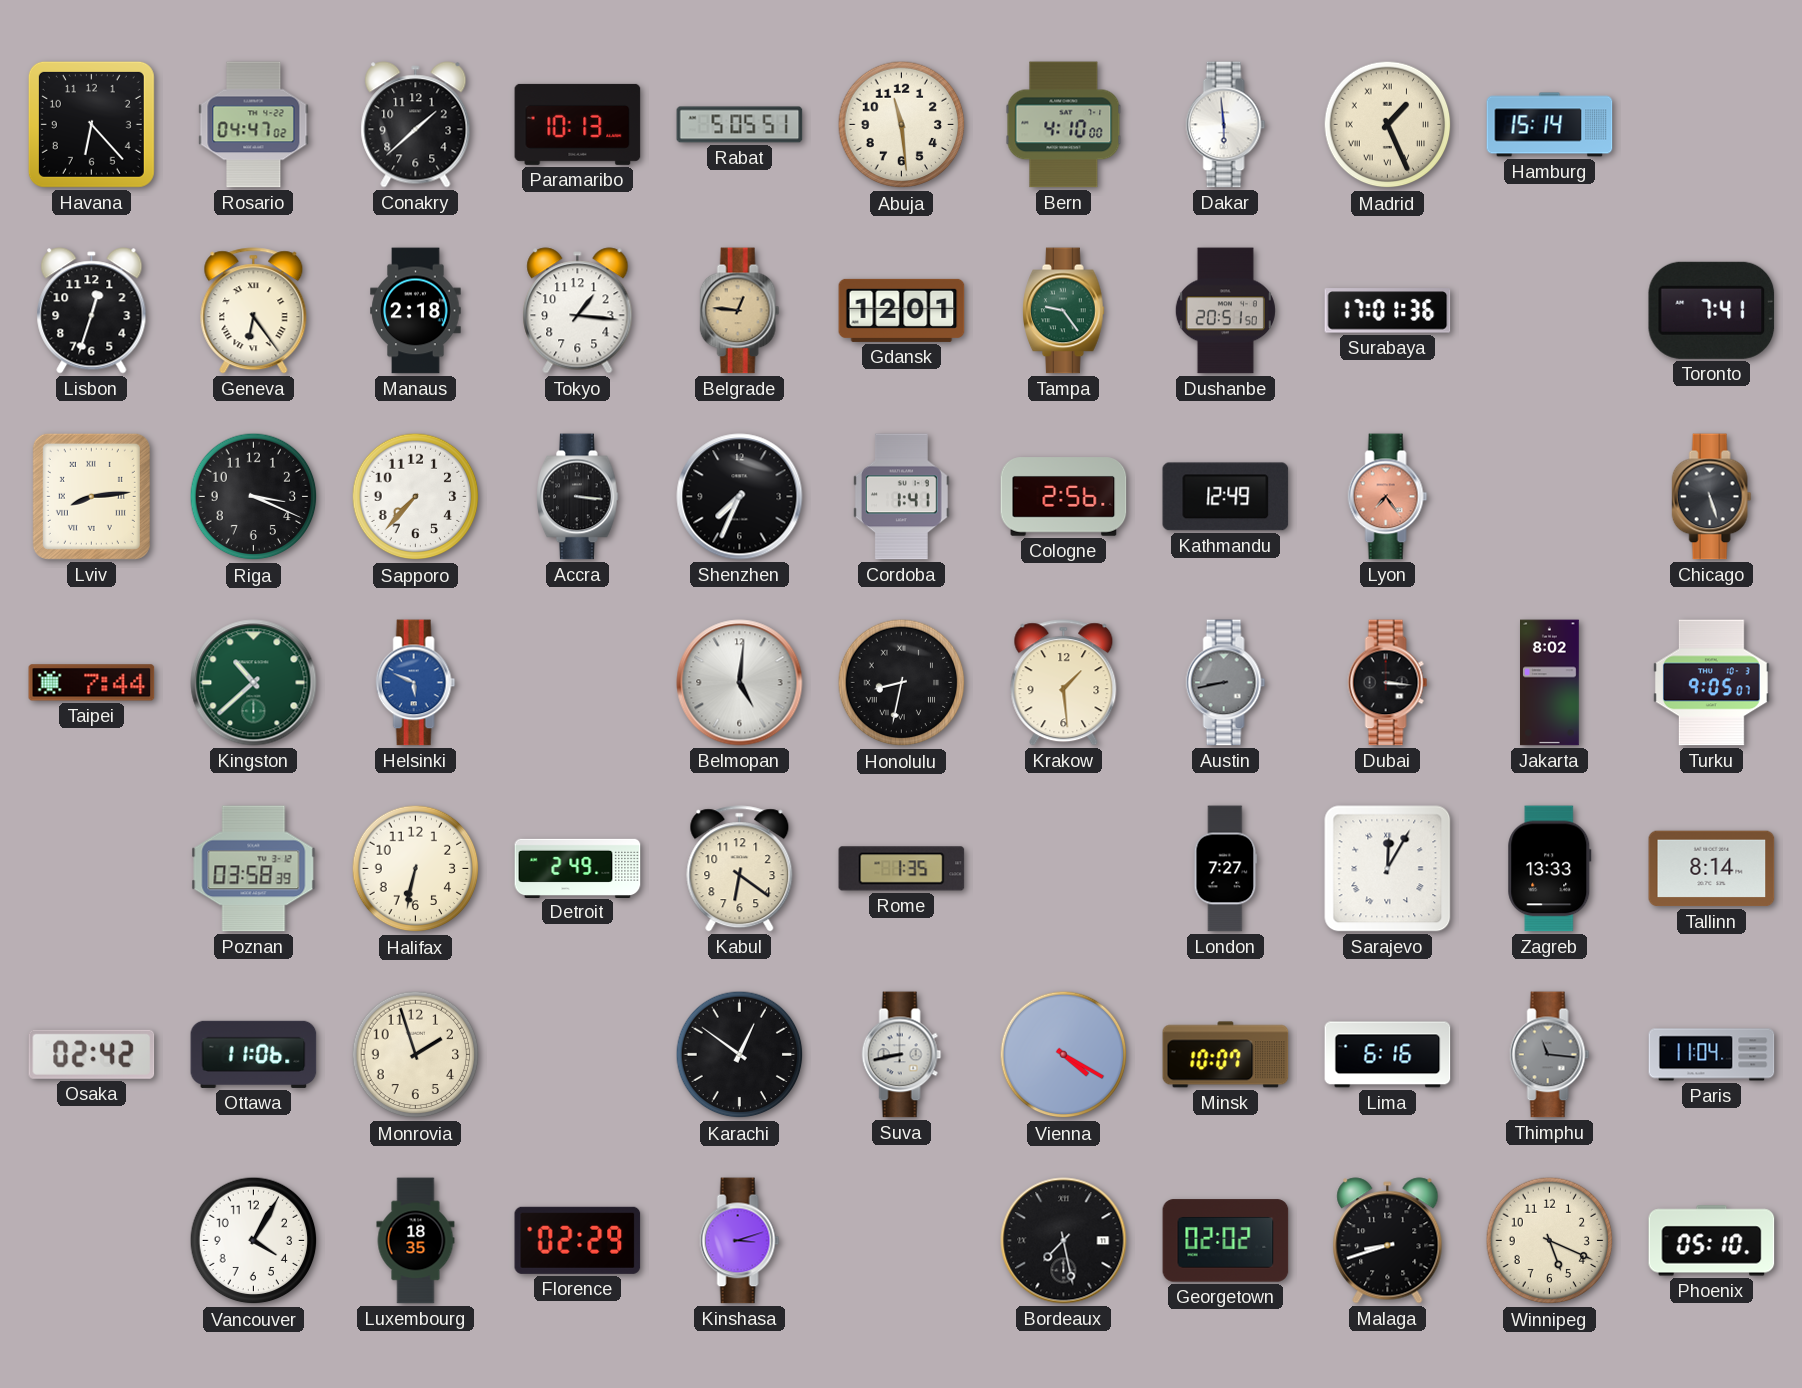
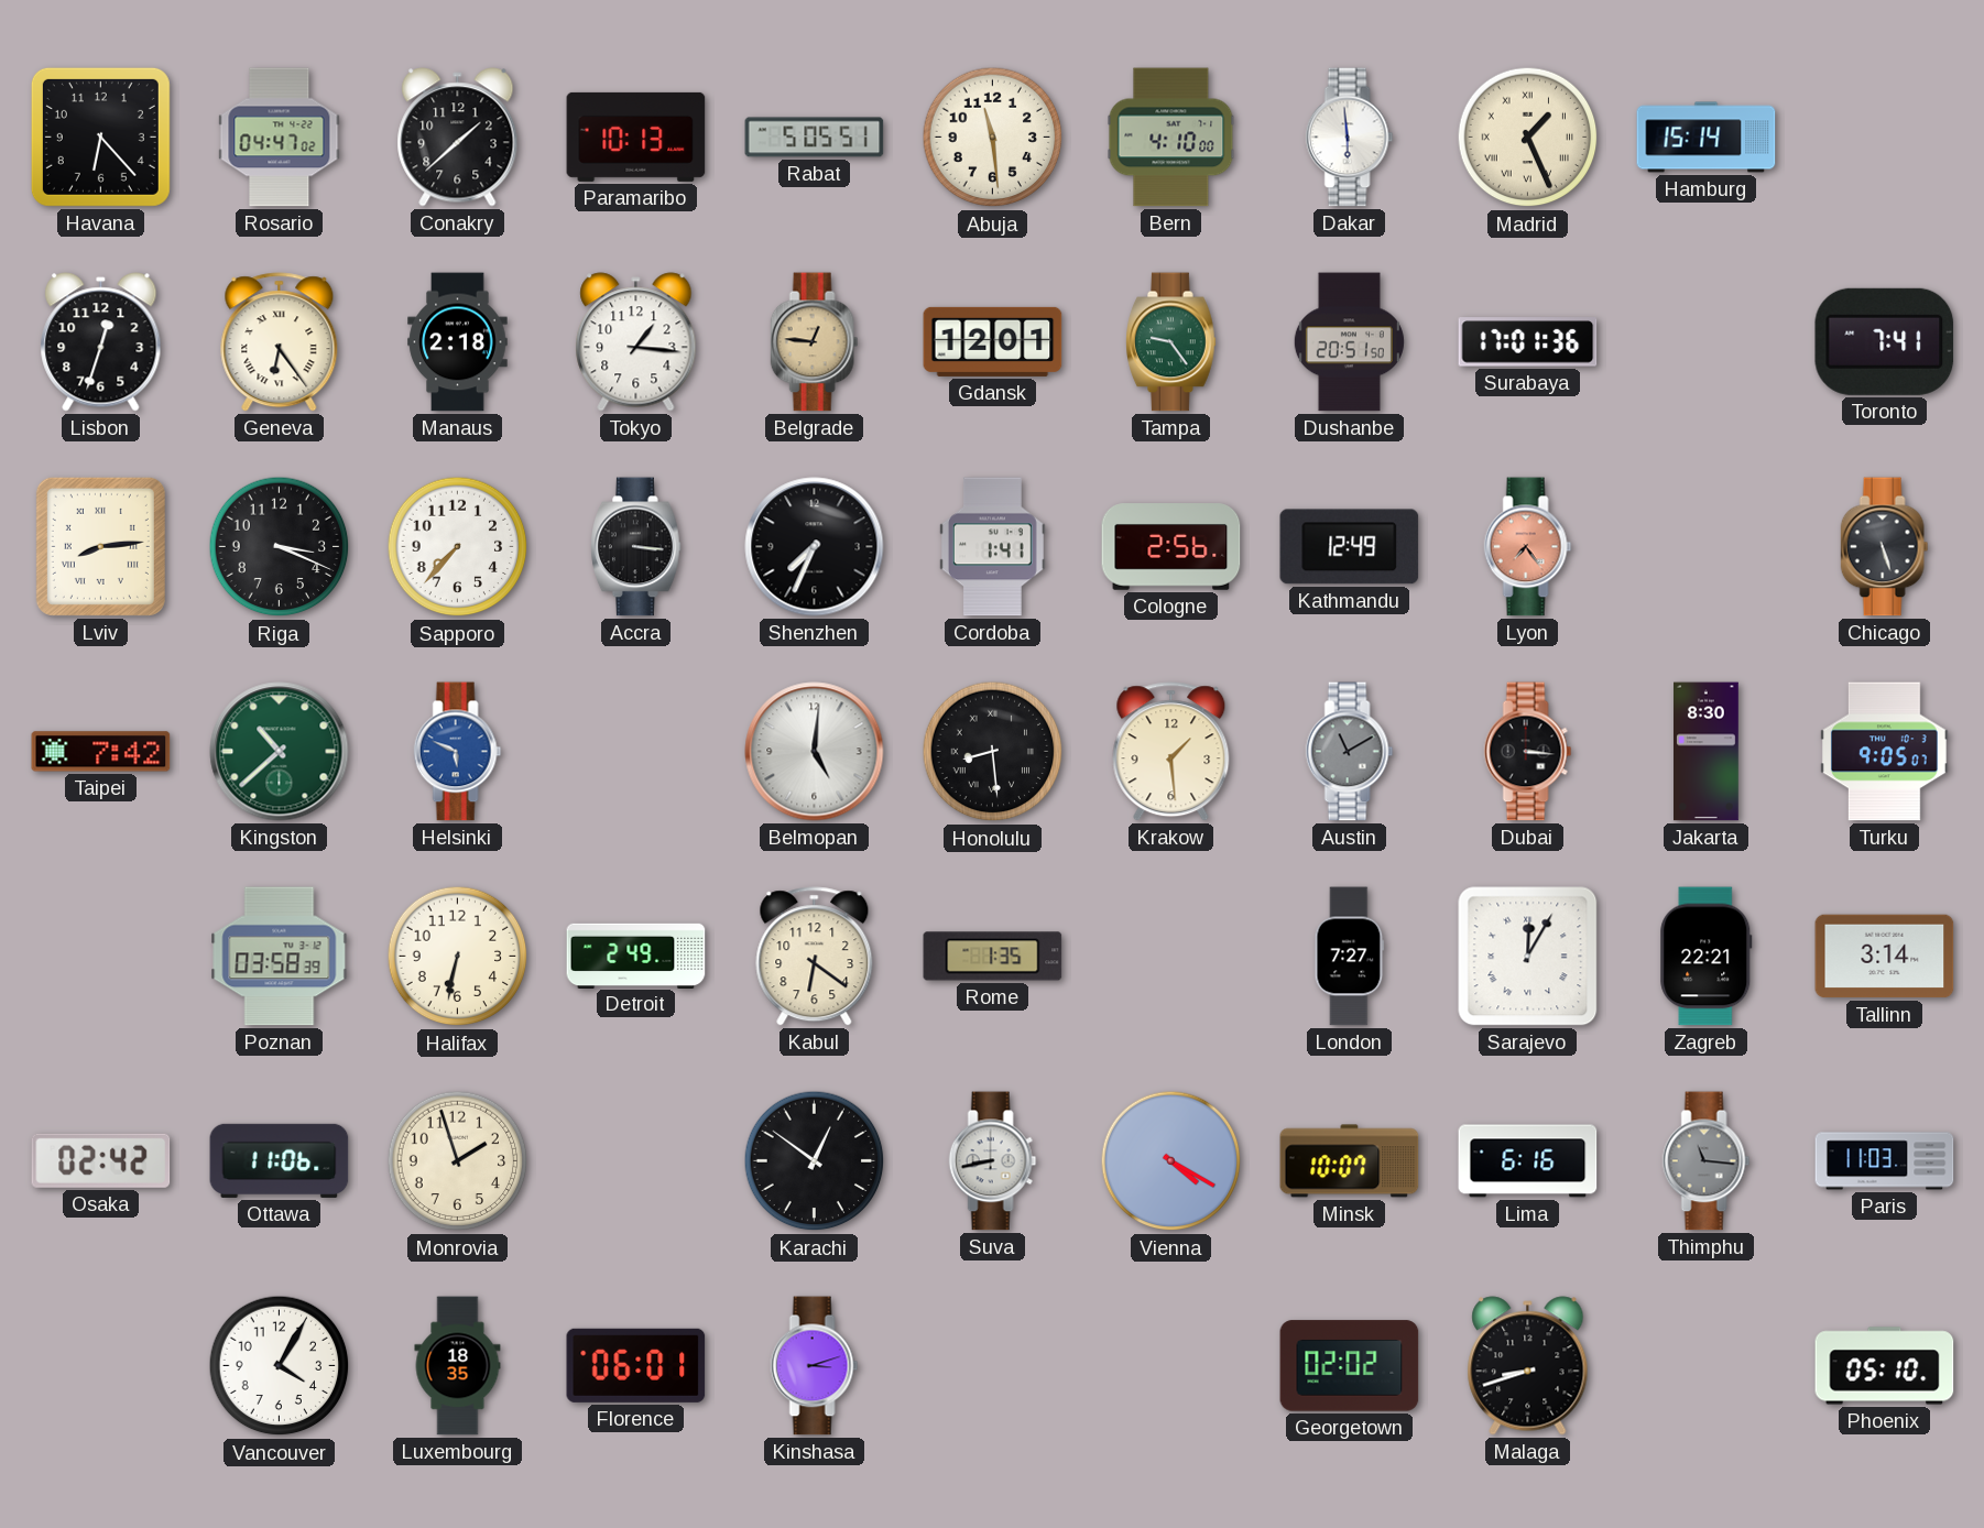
Taipei: 7:44 -> 7:42
Honolulu: 8:32 -> 8:29
Austin: 8:43 -> 11:10
Jakarta: 8:02 -> 8:30
Zagreb: 13:33 -> 22:21
Tallinn: 8:14 -> 3:14
Paris: 11:04 -> 11:03
Florence: 02:29 -> 06:01
Bordeaux: 7:28 -> none
Winnipeg: 5:19 -> none
